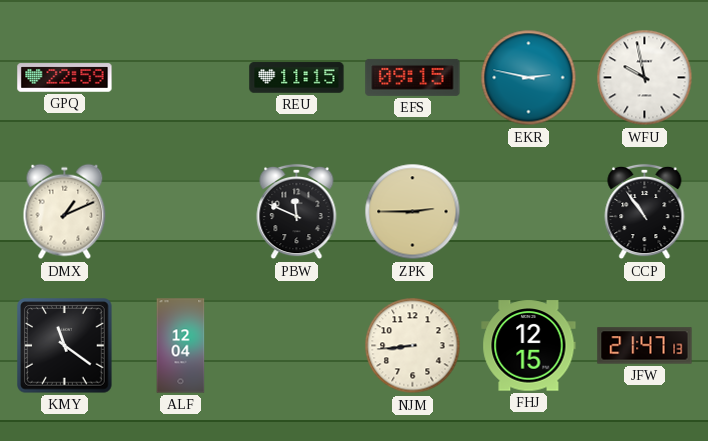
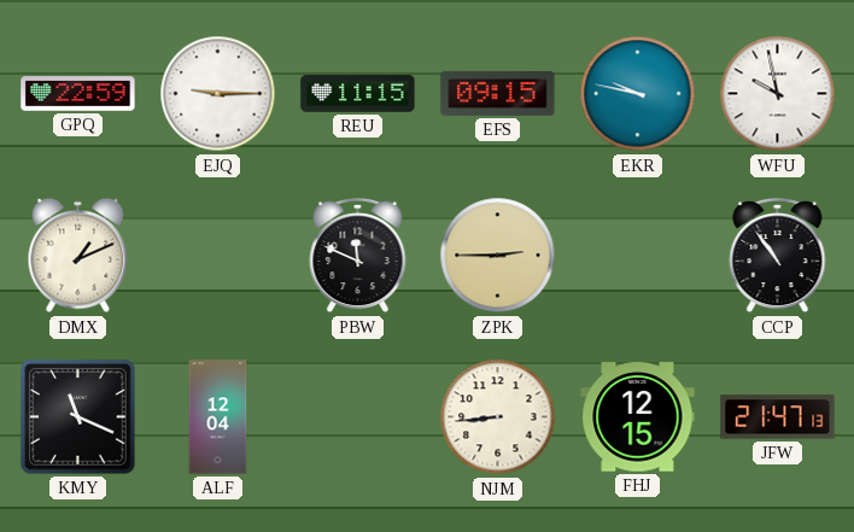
EJQ: none -> 9:15
EKR: 2:47 -> 9:47
KMY: 11:21 -> 11:19
